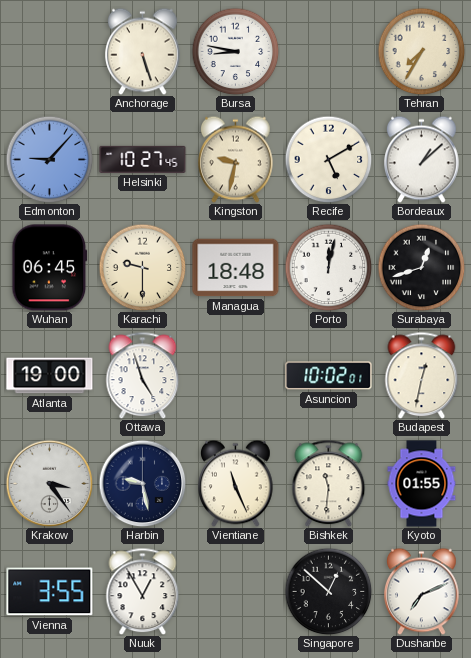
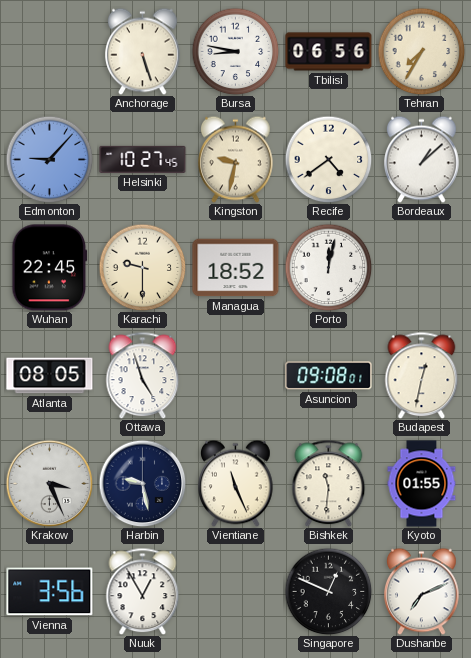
Tbilisi: none -> 06:56
Recife: 5:10 -> 4:39
Wuhan: 06:45 -> 22:45
Managua: 18:48 -> 18:52
Surabaya: 12:42 -> none
Atlanta: 19:00 -> 08:05
Asuncion: 10:02 -> 09:08
Krakow: 3:24 -> 3:26
Vienna: 3:55 -> 3:56
Singapore: 12:52 -> 12:49
